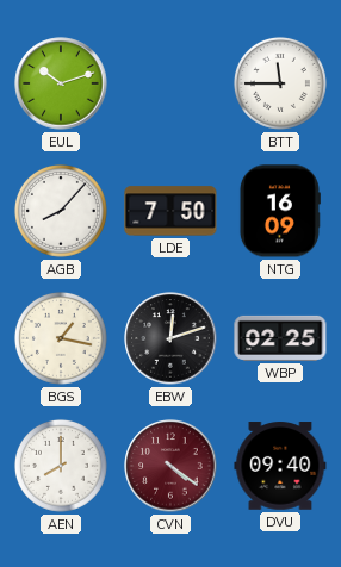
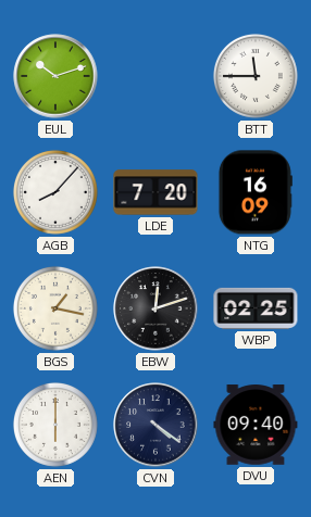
LDE: 7:50 -> 7:20
AEN: 8:00 -> 6:00
CVN dial: burgundy -> navy
